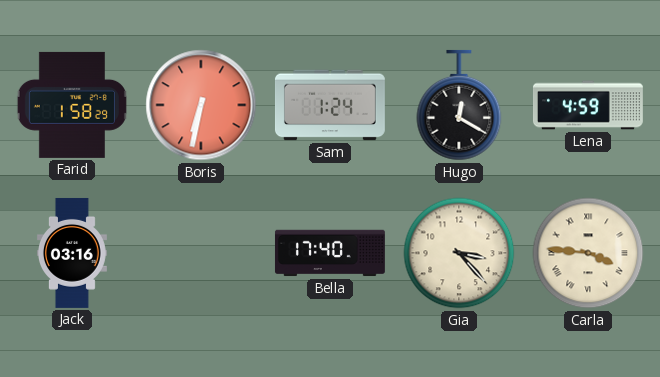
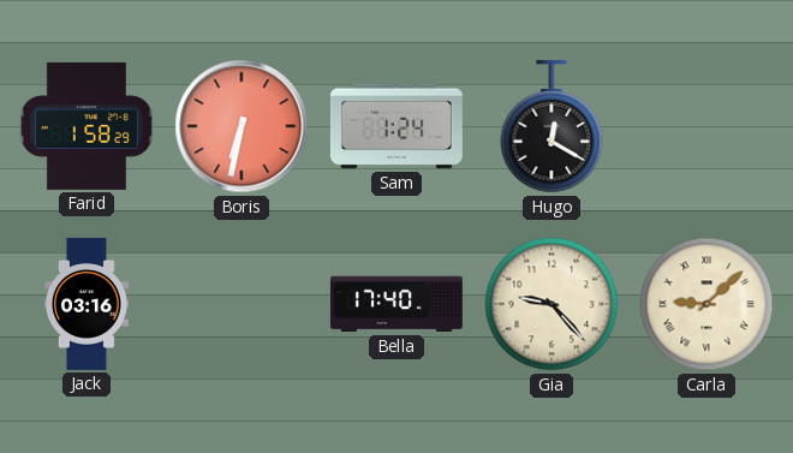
Lena: 4:59 -> none
Gia: 3:23 -> 9:23
Carla: 3:46 -> 9:08
